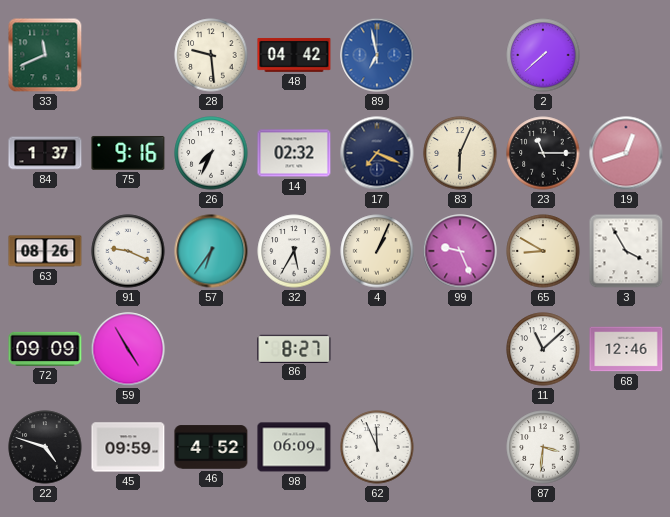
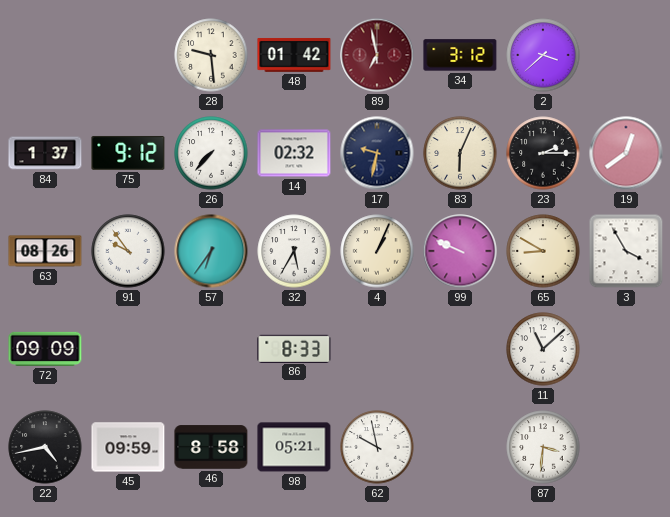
33: 11:41 -> none
48: 04:42 -> 01:42
89 dial: blue -> burgundy
34: none -> 3:12
2: 7:38 -> 3:38
75: 9:16 -> 9:12
26: 7:34 -> 7:37
17: 7:19 -> 9:32
23: 11:15 -> 2:15
19: 12:42 -> 12:39
91: 9:19 -> 9:54
99: 9:26 -> 9:49
59: 4:55 -> none
86: 8:27 -> 8:33
68: 12:46 -> none
22: 4:48 -> 4:43
46: 4:52 -> 8:58
98: 06:09 -> 05:21
62: 11:56 -> 9:58
